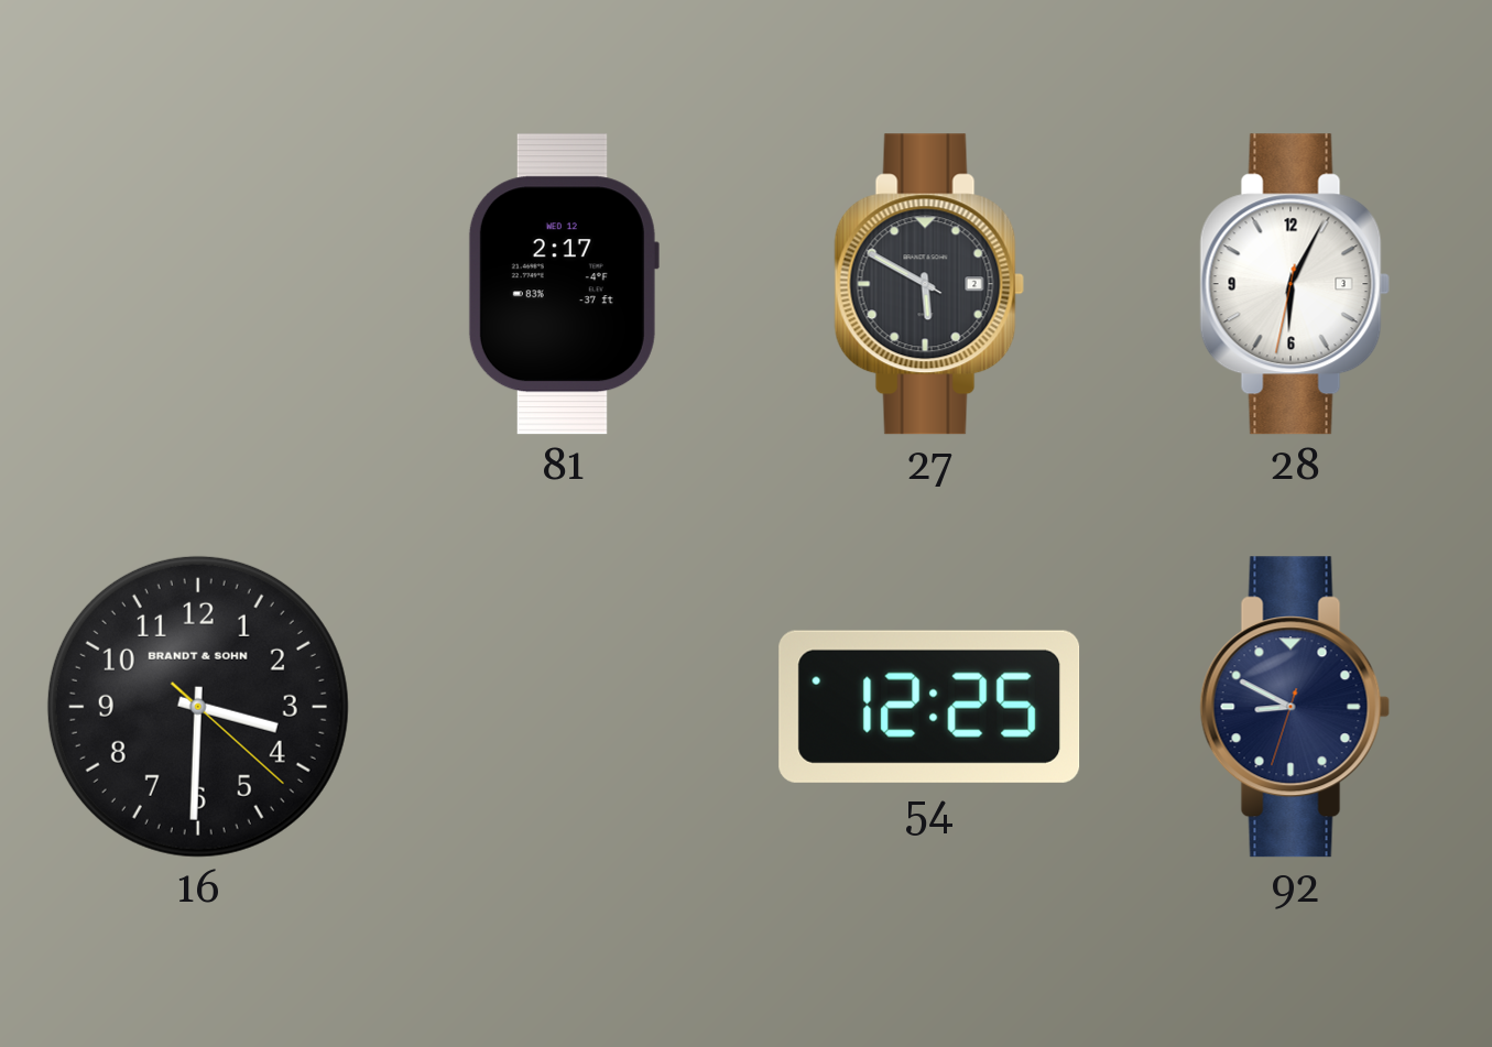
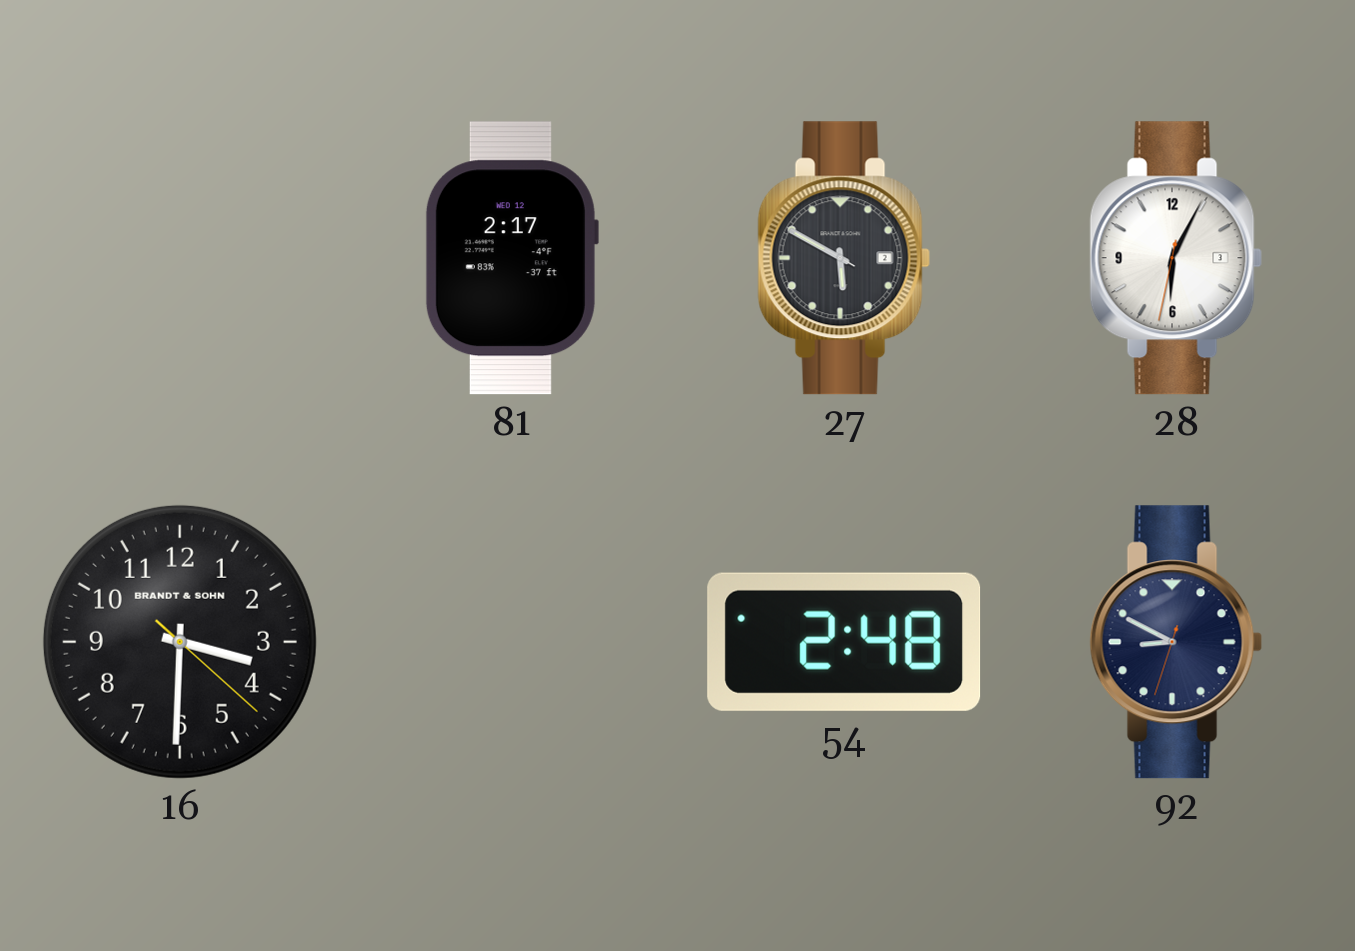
54: 12:25 -> 2:48
